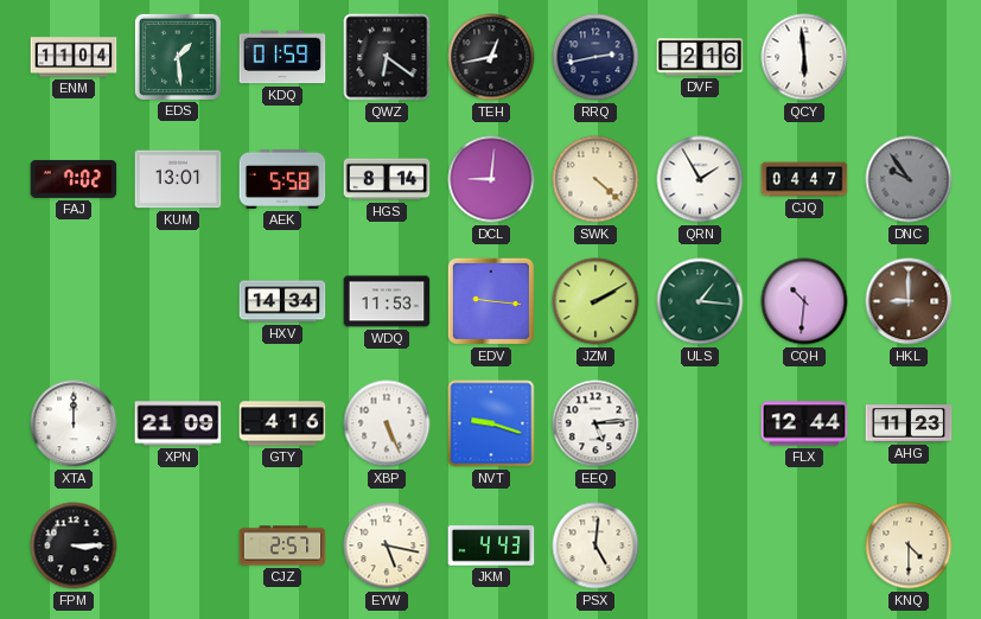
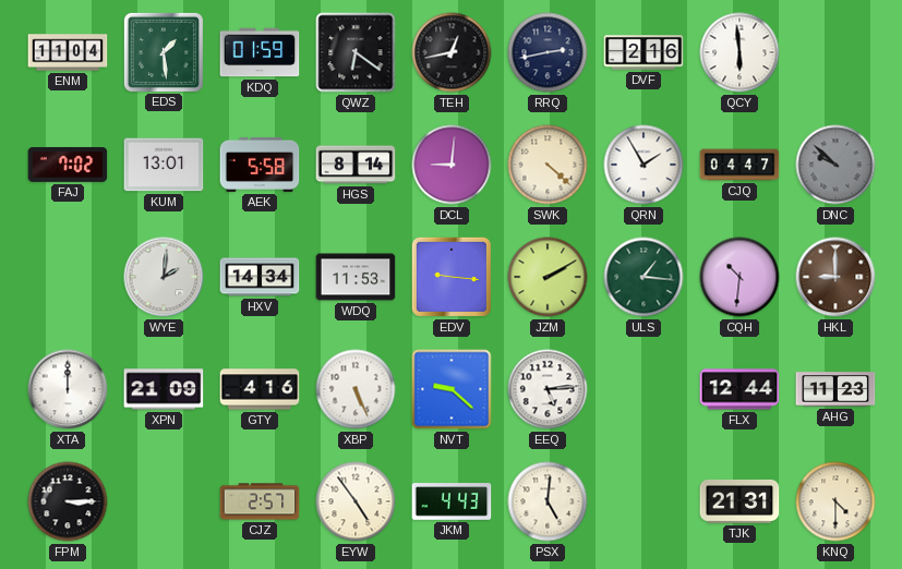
DNC: 9:54 -> 9:52
WYE: none -> 2:01
NVT: 9:18 -> 9:22
EYW: 5:17 -> 4:54
TJK: none -> 21:31
